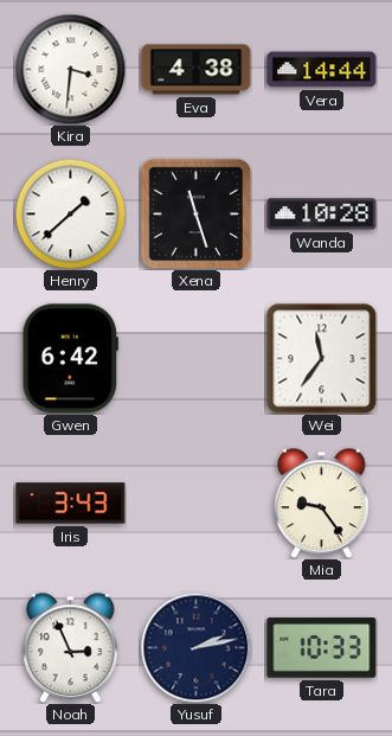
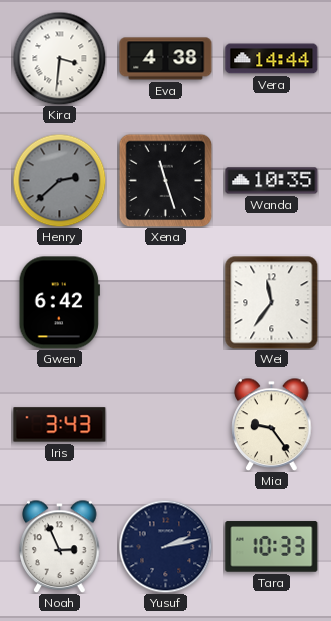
Henry: 1:38 -> 2:38
Henry dial: white -> grey
Wanda: 10:28 -> 10:35
